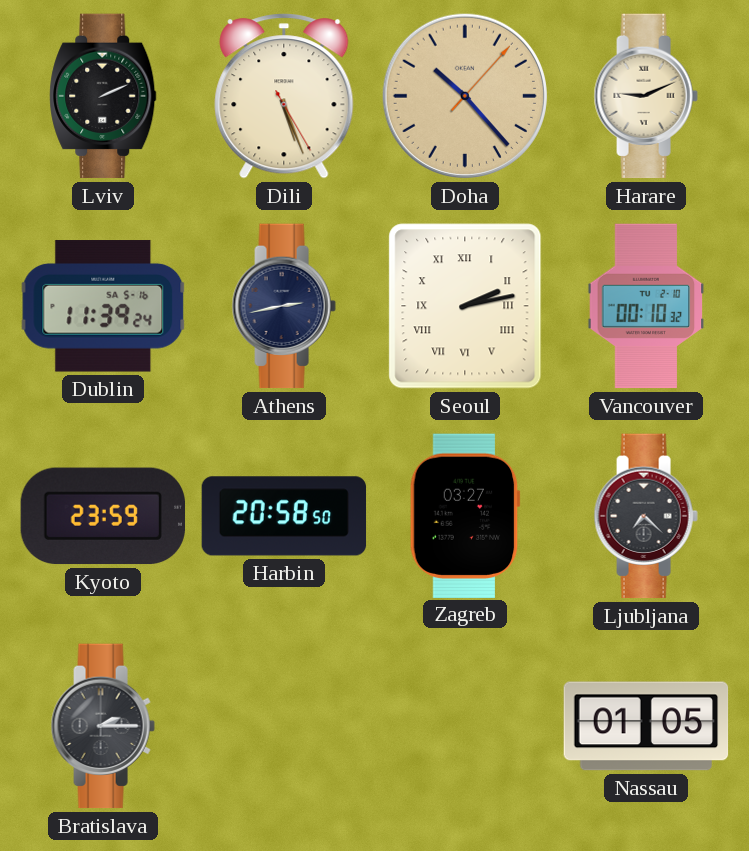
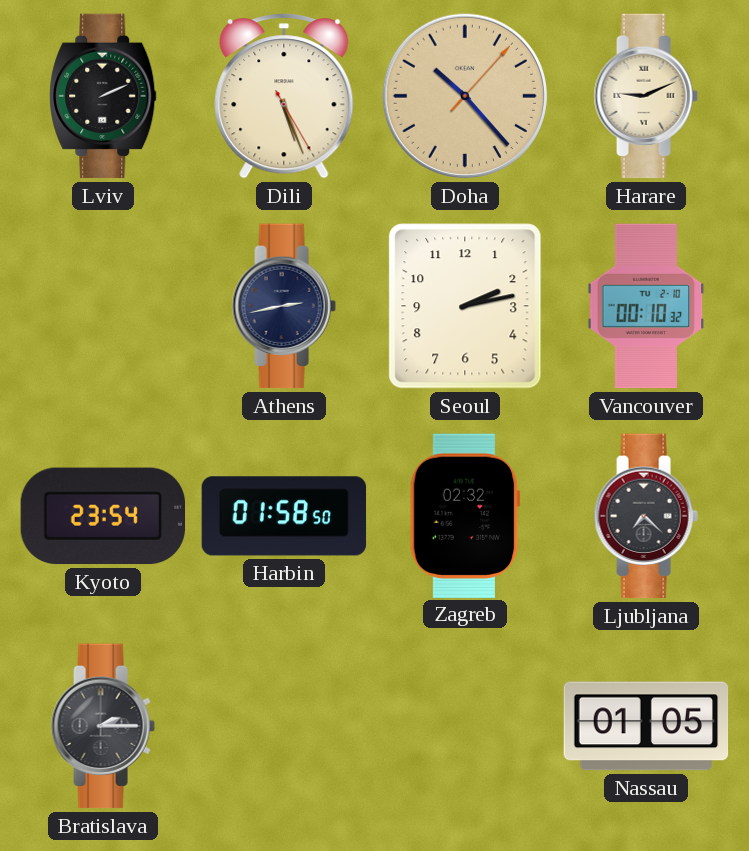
Dublin: 11:39 -> none
Seoul numerals: Roman -> Arabic
Kyoto: 23:59 -> 23:54
Harbin: 20:58 -> 01:58
Zagreb: 03:27 -> 02:32
